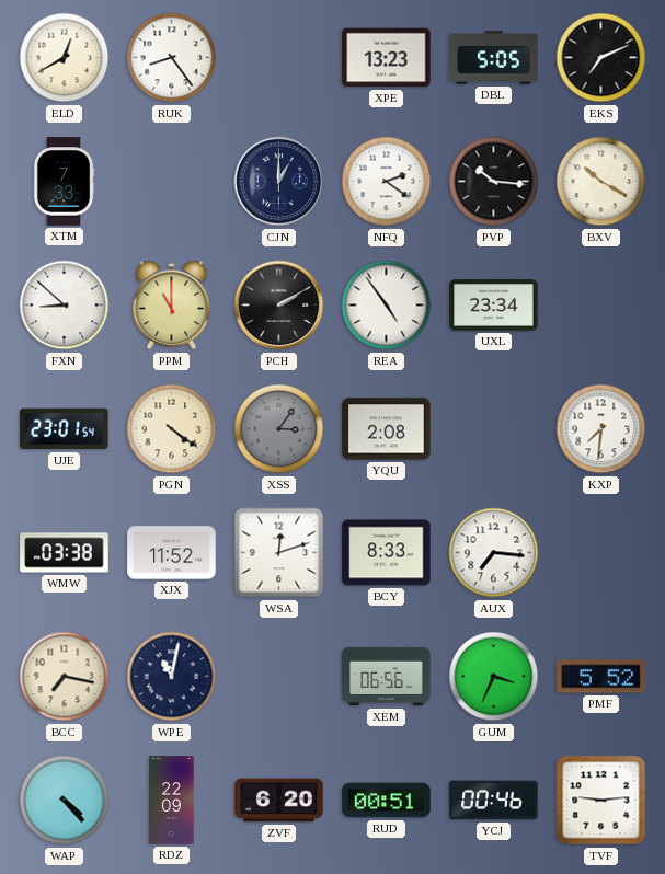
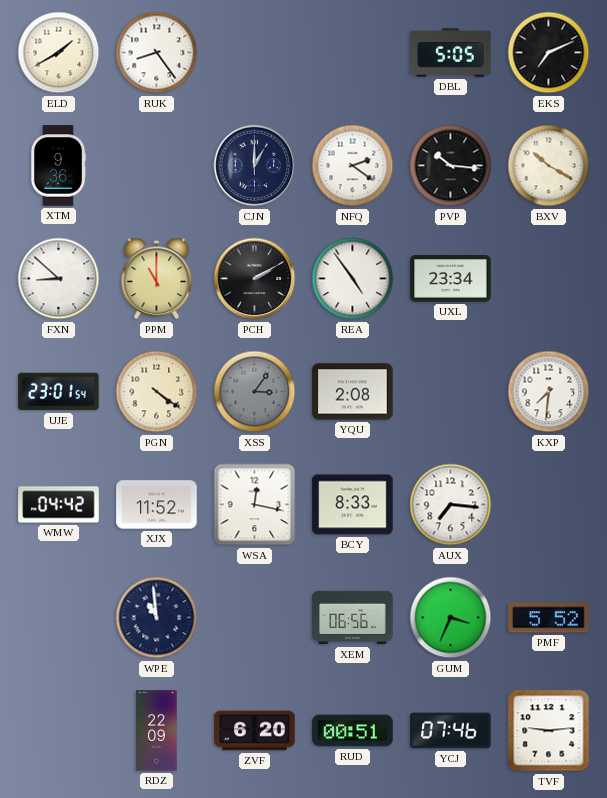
ELD: 12:40 -> 1:40
XPE: 13:23 -> none
XTM: 7:33 -> 9:36
WMW: 03:38 -> 04:42
WSA: 12:12 -> 12:17
BCC: 7:17 -> none
WPE: 11:02 -> 10:59
WAP: 4:23 -> none
YCJ: 00:46 -> 07:46
